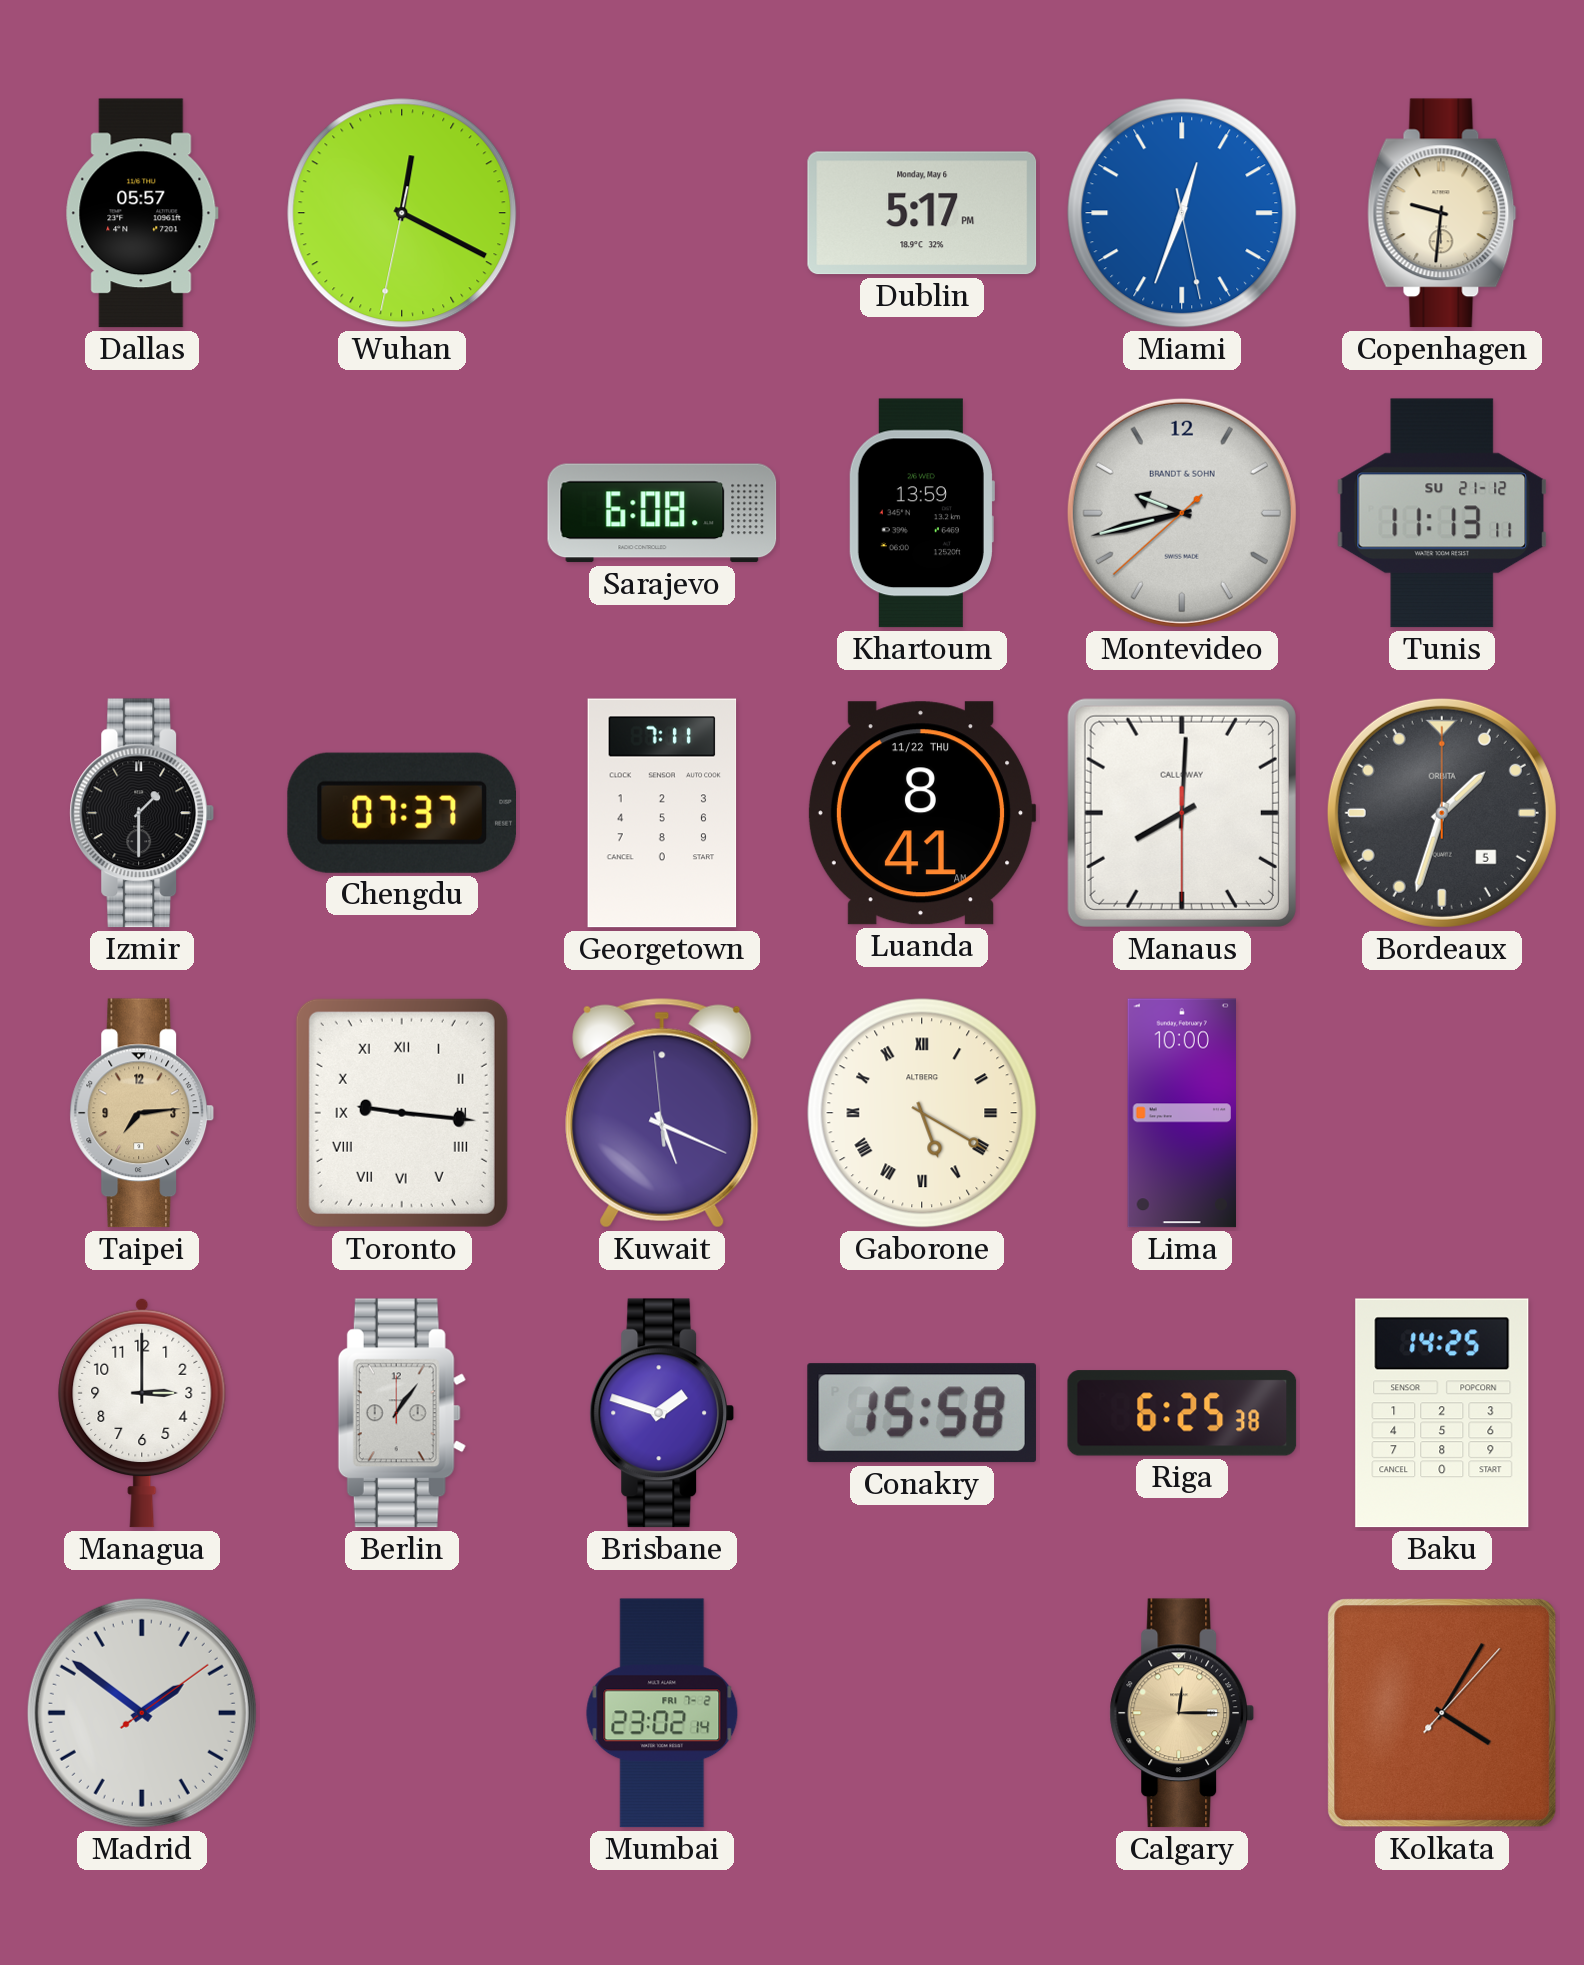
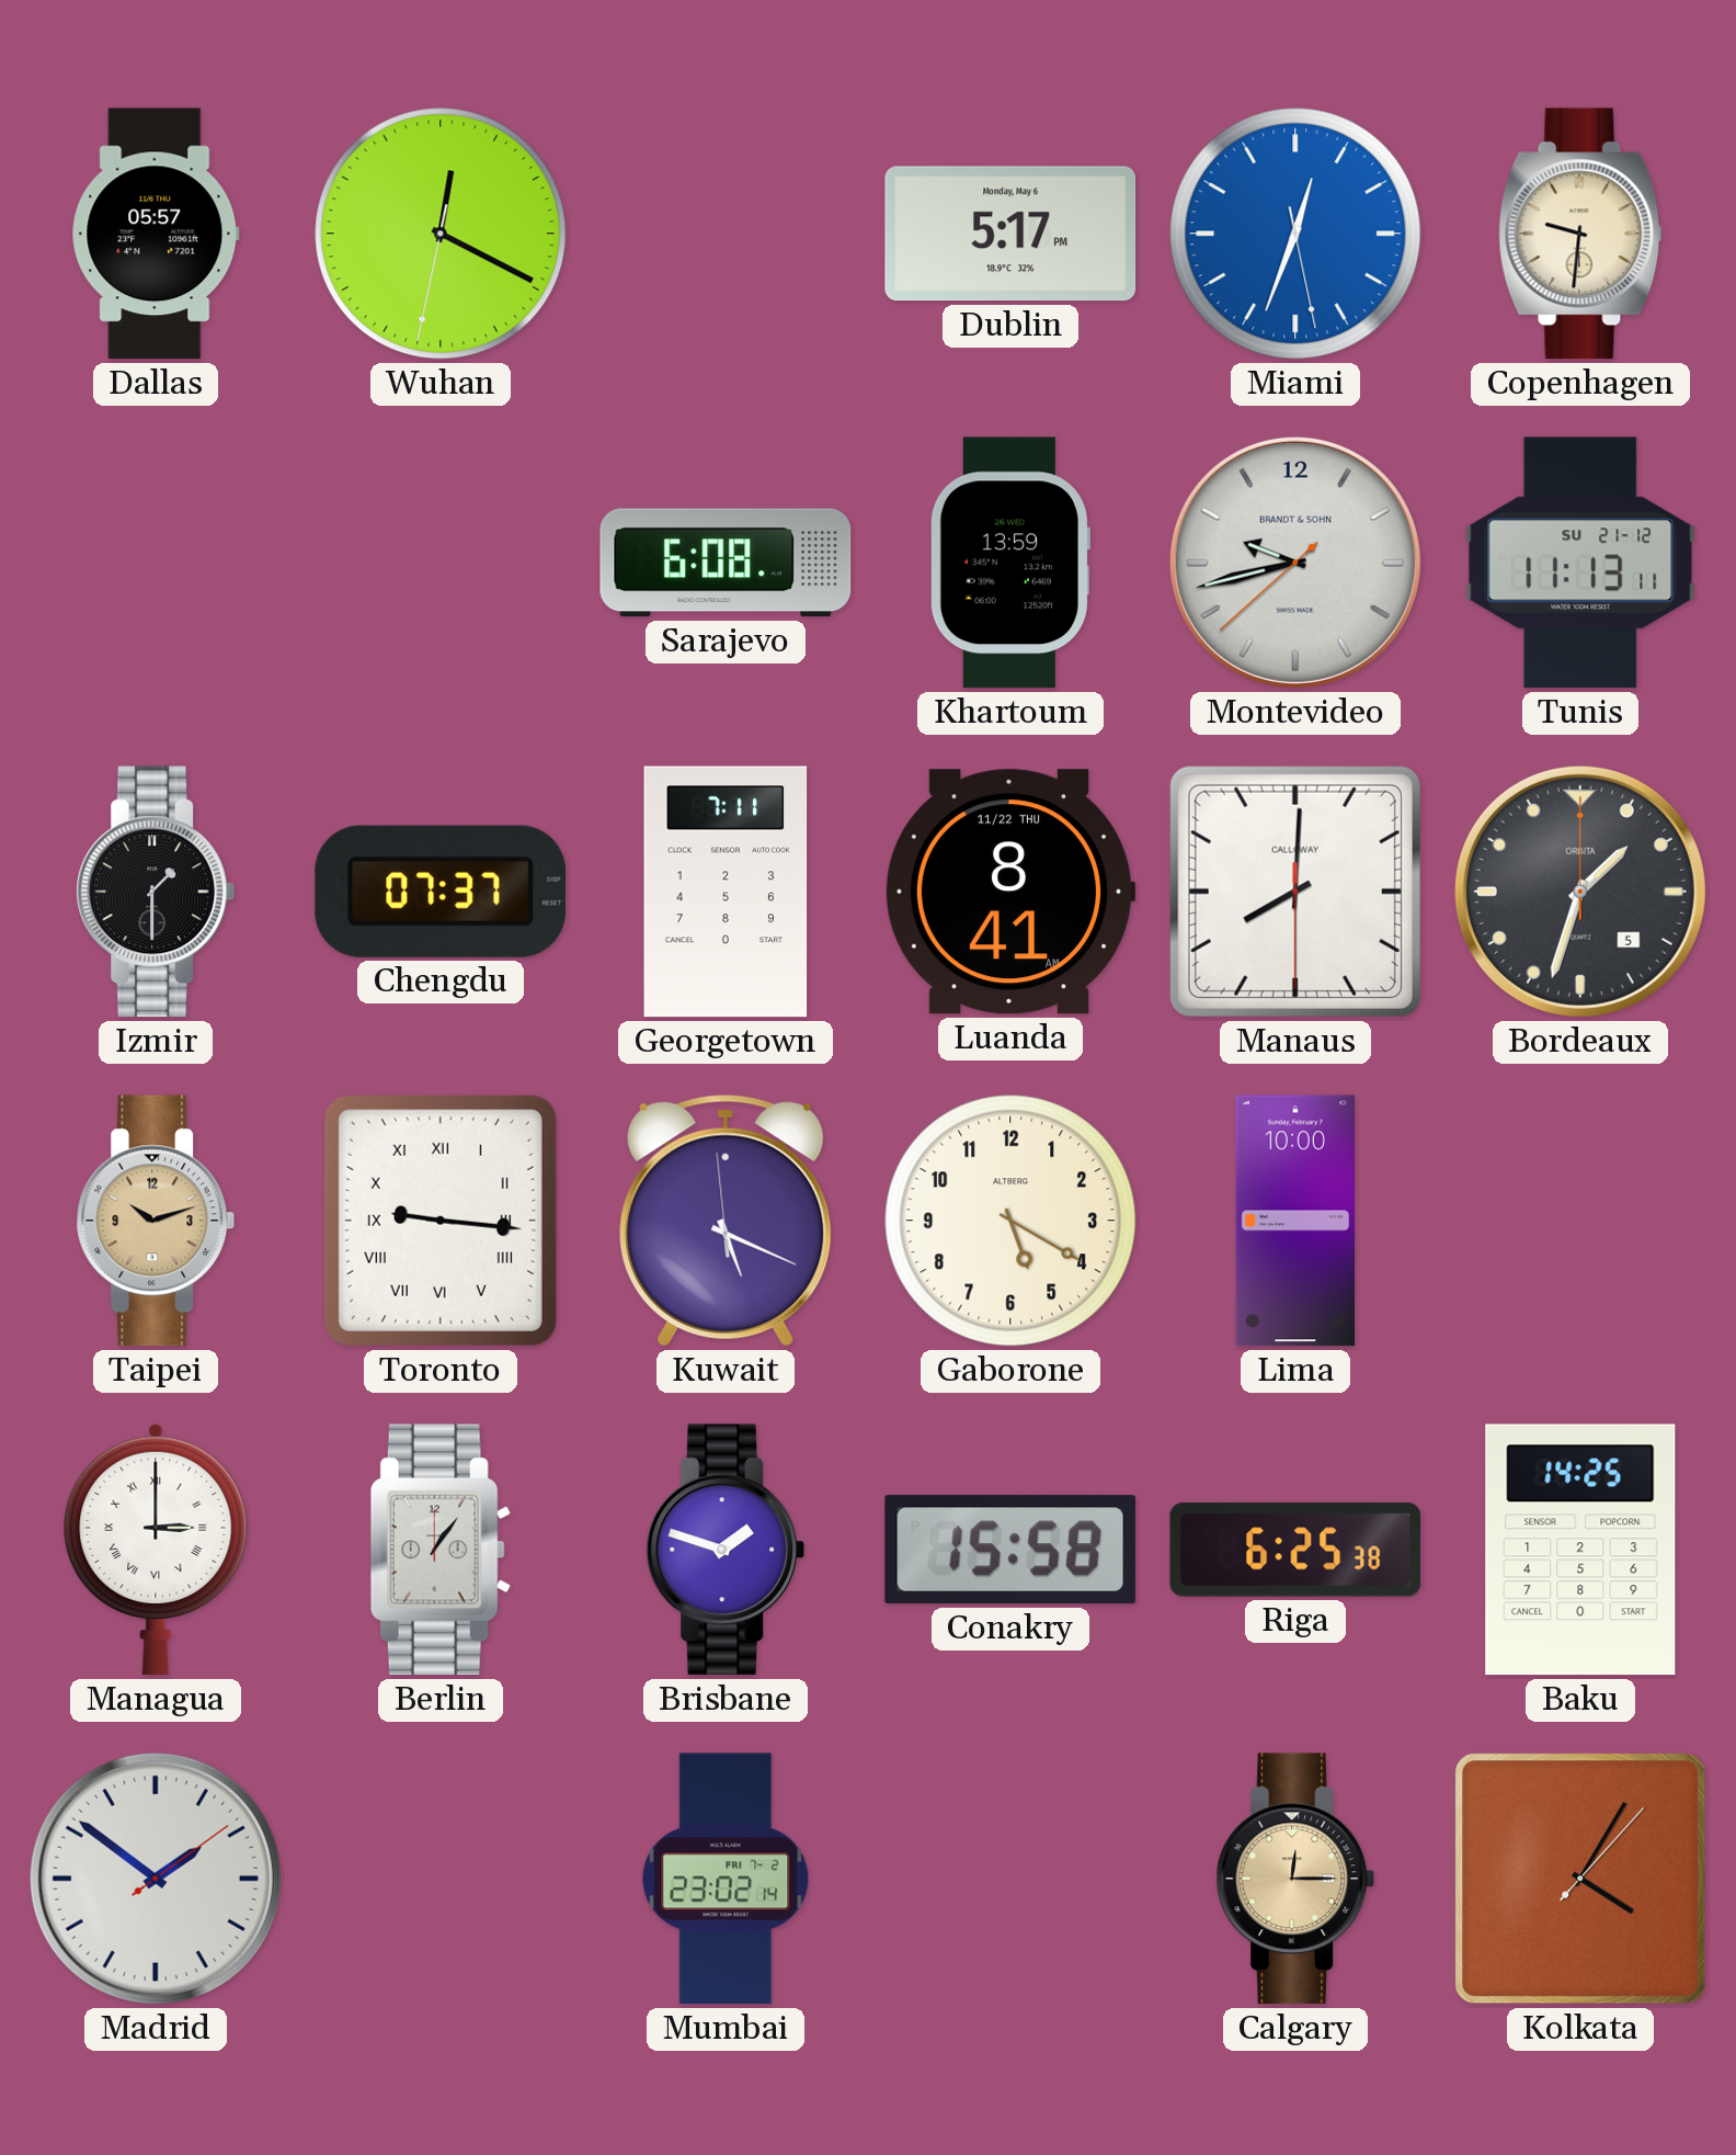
Taipei: 7:14 -> 10:12
Gaborone numerals: Roman -> Arabic
Managua numerals: Arabic -> Roman
